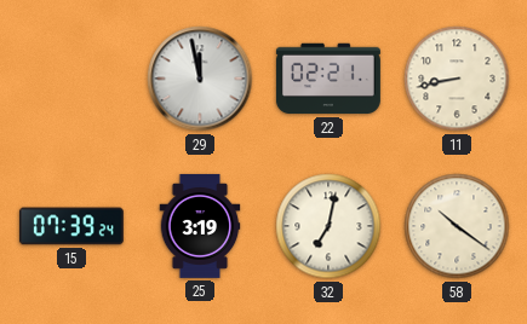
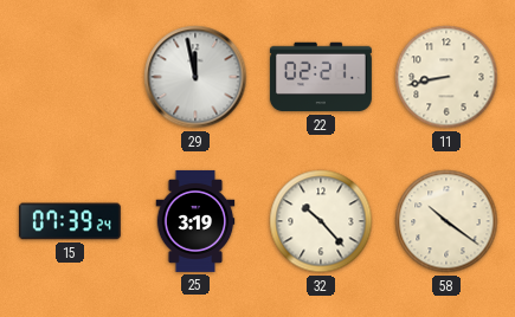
32: 7:02 -> 10:23
